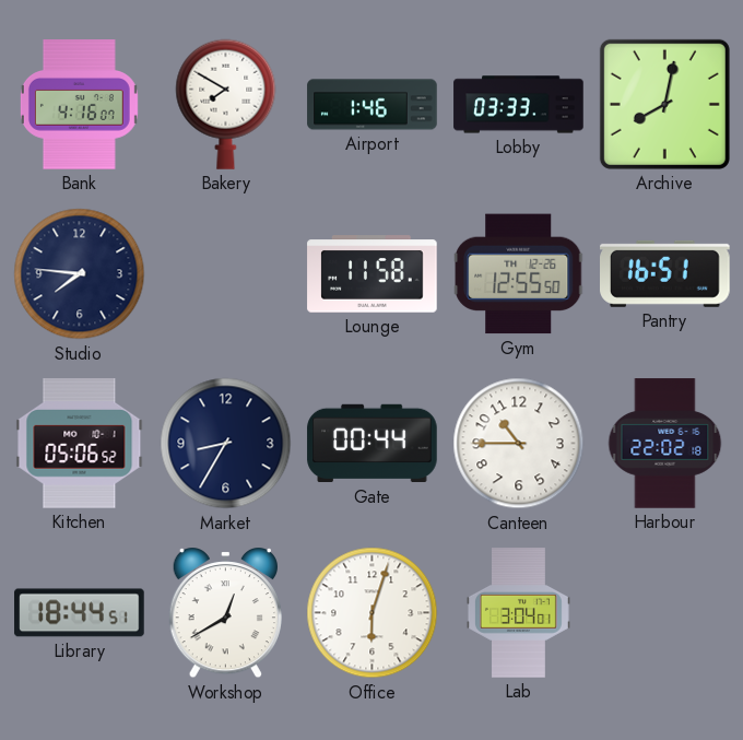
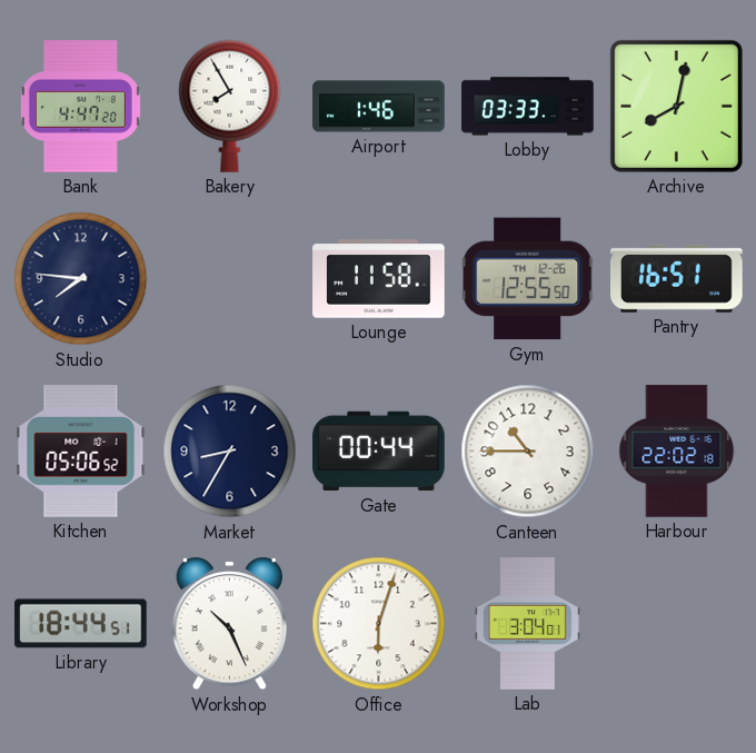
Bank: 4:16 -> 4:47
Bakery: 7:50 -> 7:55
Workshop: 12:40 -> 10:26
